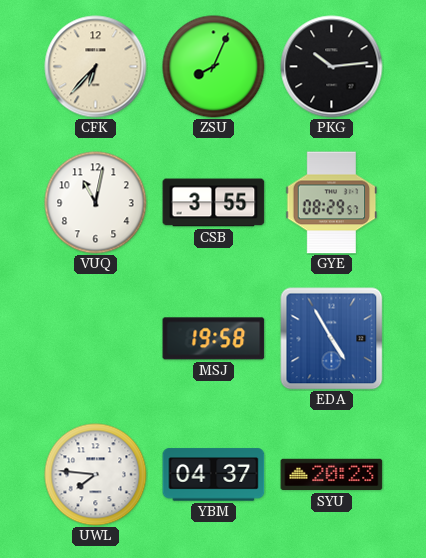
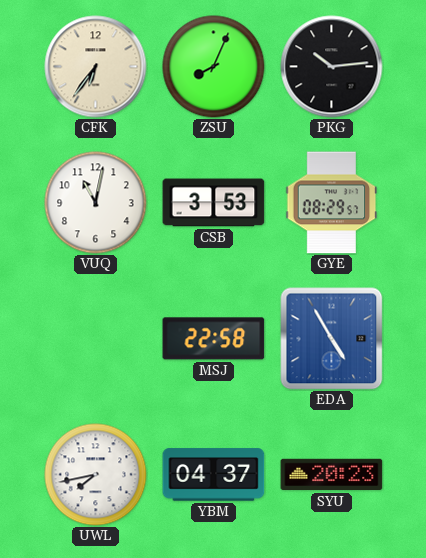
CFK: 6:37 -> 6:36
CSB: 3:55 -> 3:53
MSJ: 19:58 -> 22:58
UWL: 7:46 -> 7:43
